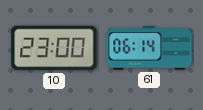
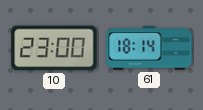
61: 06:14 -> 18:14
